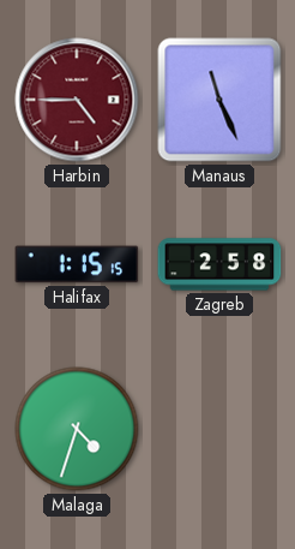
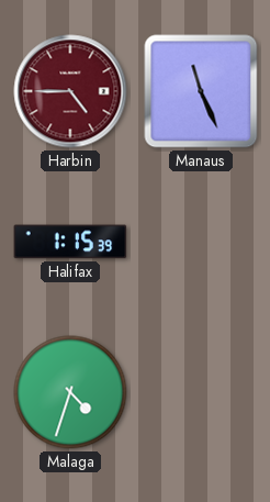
Halifax: 1:15:15 -> 1:15:39
Zagreb: 2:58 -> none
